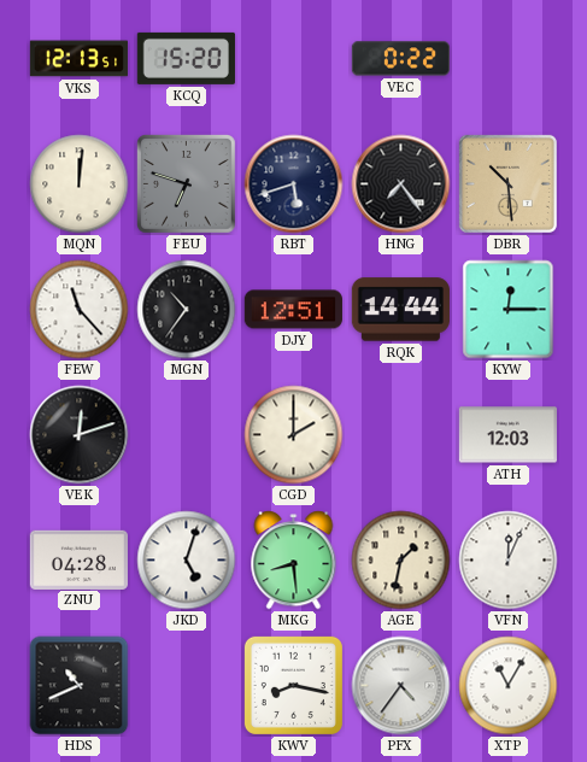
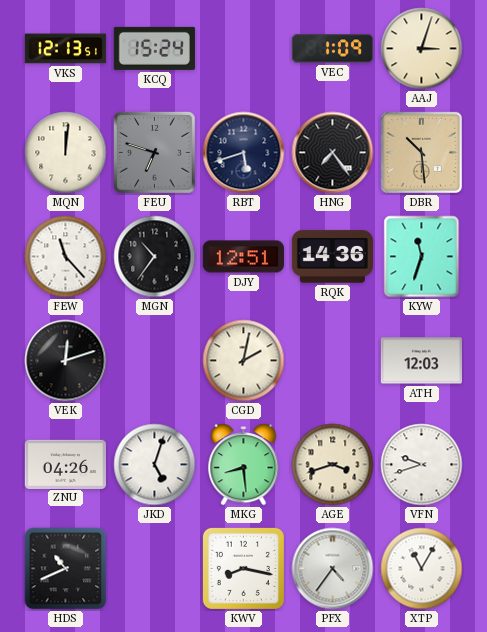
KCQ: 15:20 -> 15:24
VEC: 0:22 -> 1:09
AAJ: none -> 3:03
RQK: 14:44 -> 14:36
KYW: 12:15 -> 11:33
CGD: 2:00 -> 2:02
ZNU: 04:28 -> 04:26
AGE: 1:32 -> 3:42
VFN: 12:04 -> 9:42
